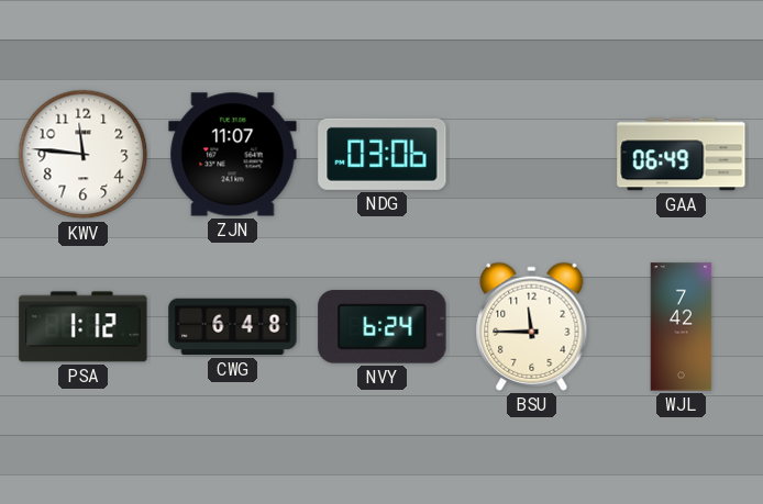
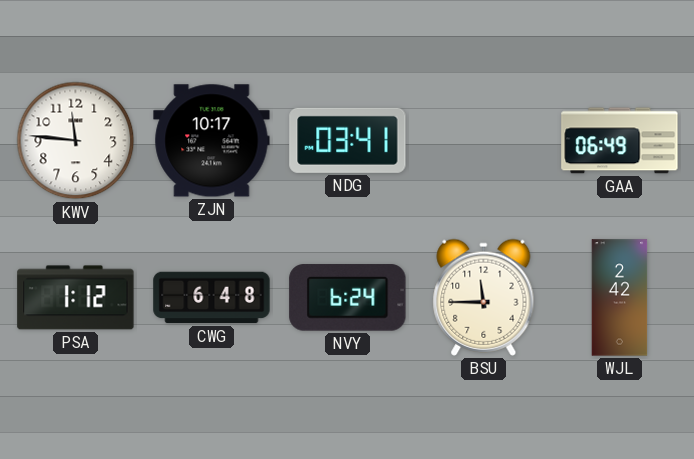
ZJN: 11:07 -> 10:17
NDG: 03:06 -> 03:41
WJL: 7:42 -> 2:42
